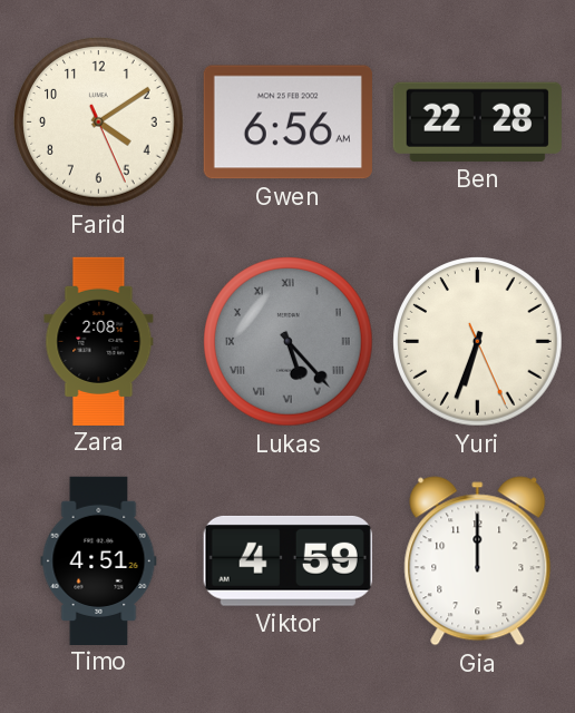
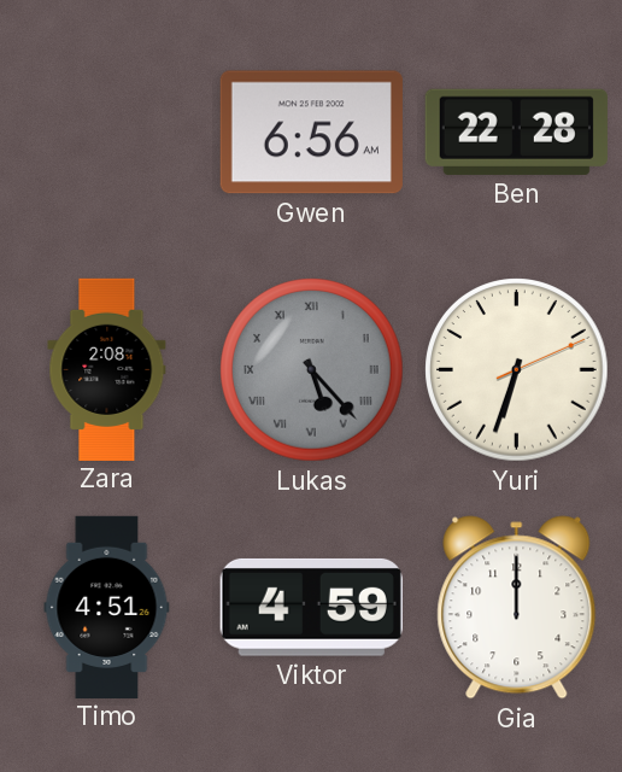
Farid: 4:09 -> none
Yuri: 6:33:26 -> 6:33:11
